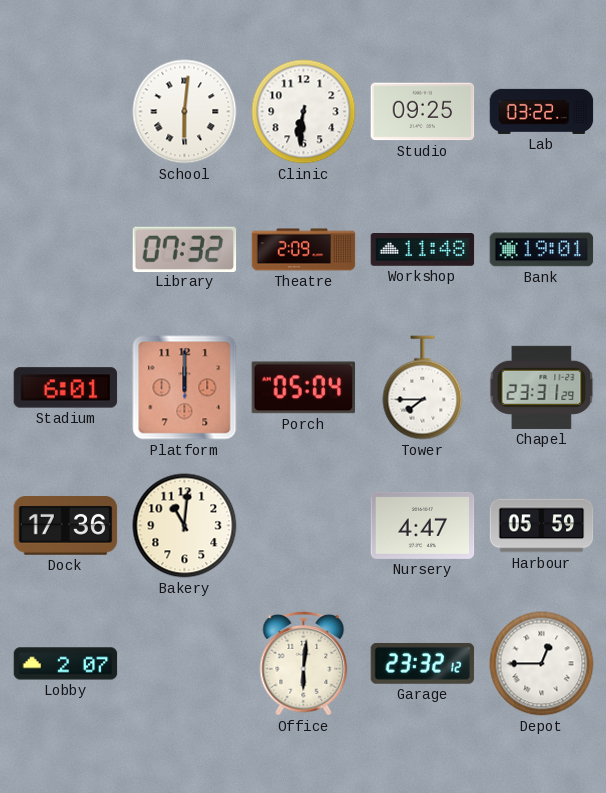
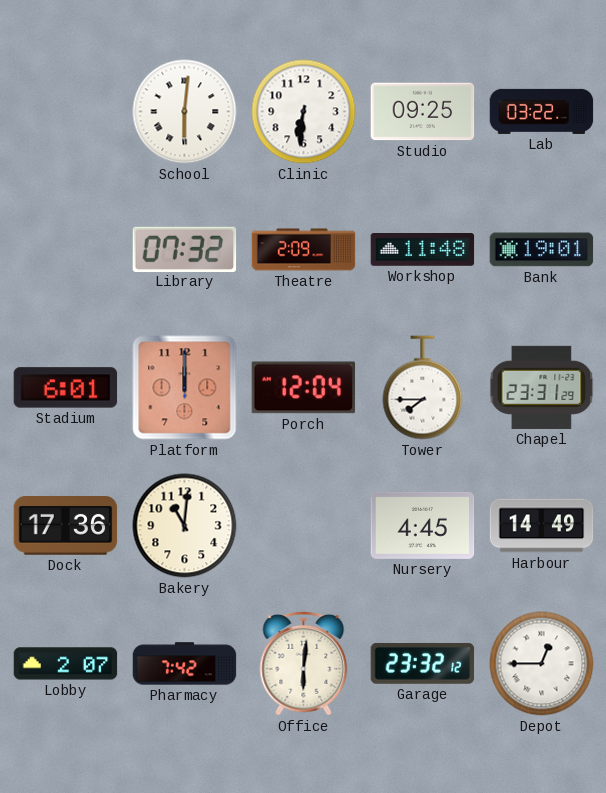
Porch: 05:04 -> 12:04
Nursery: 4:47 -> 4:45
Harbour: 05:59 -> 14:49
Pharmacy: none -> 7:42
